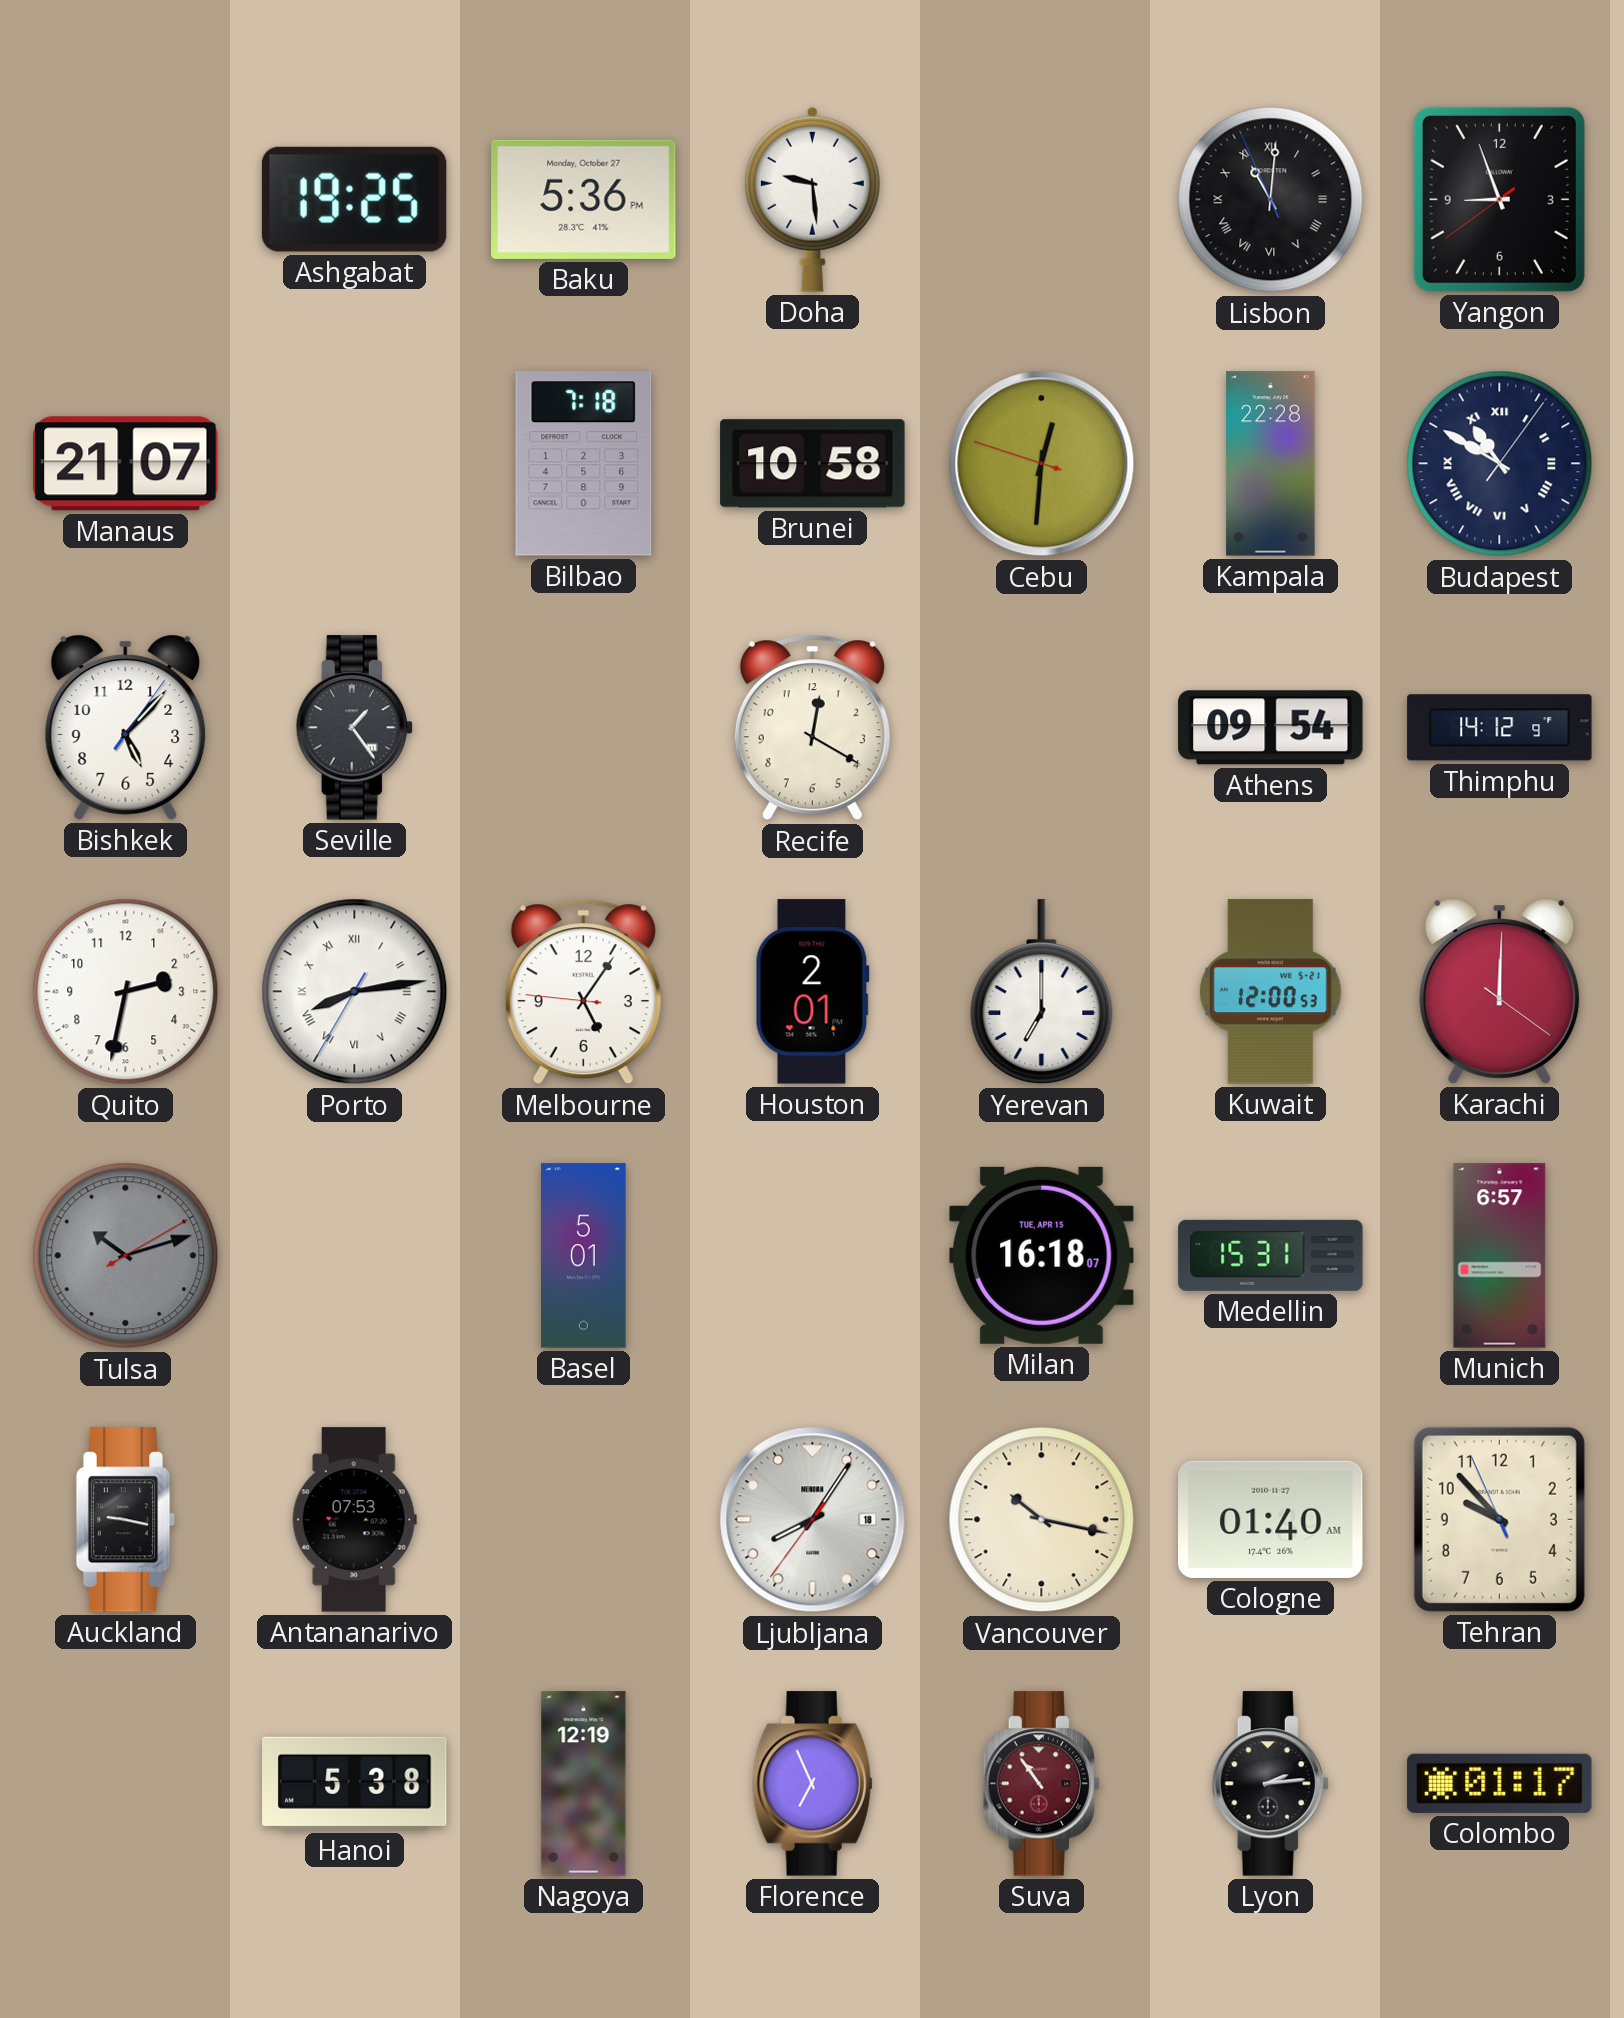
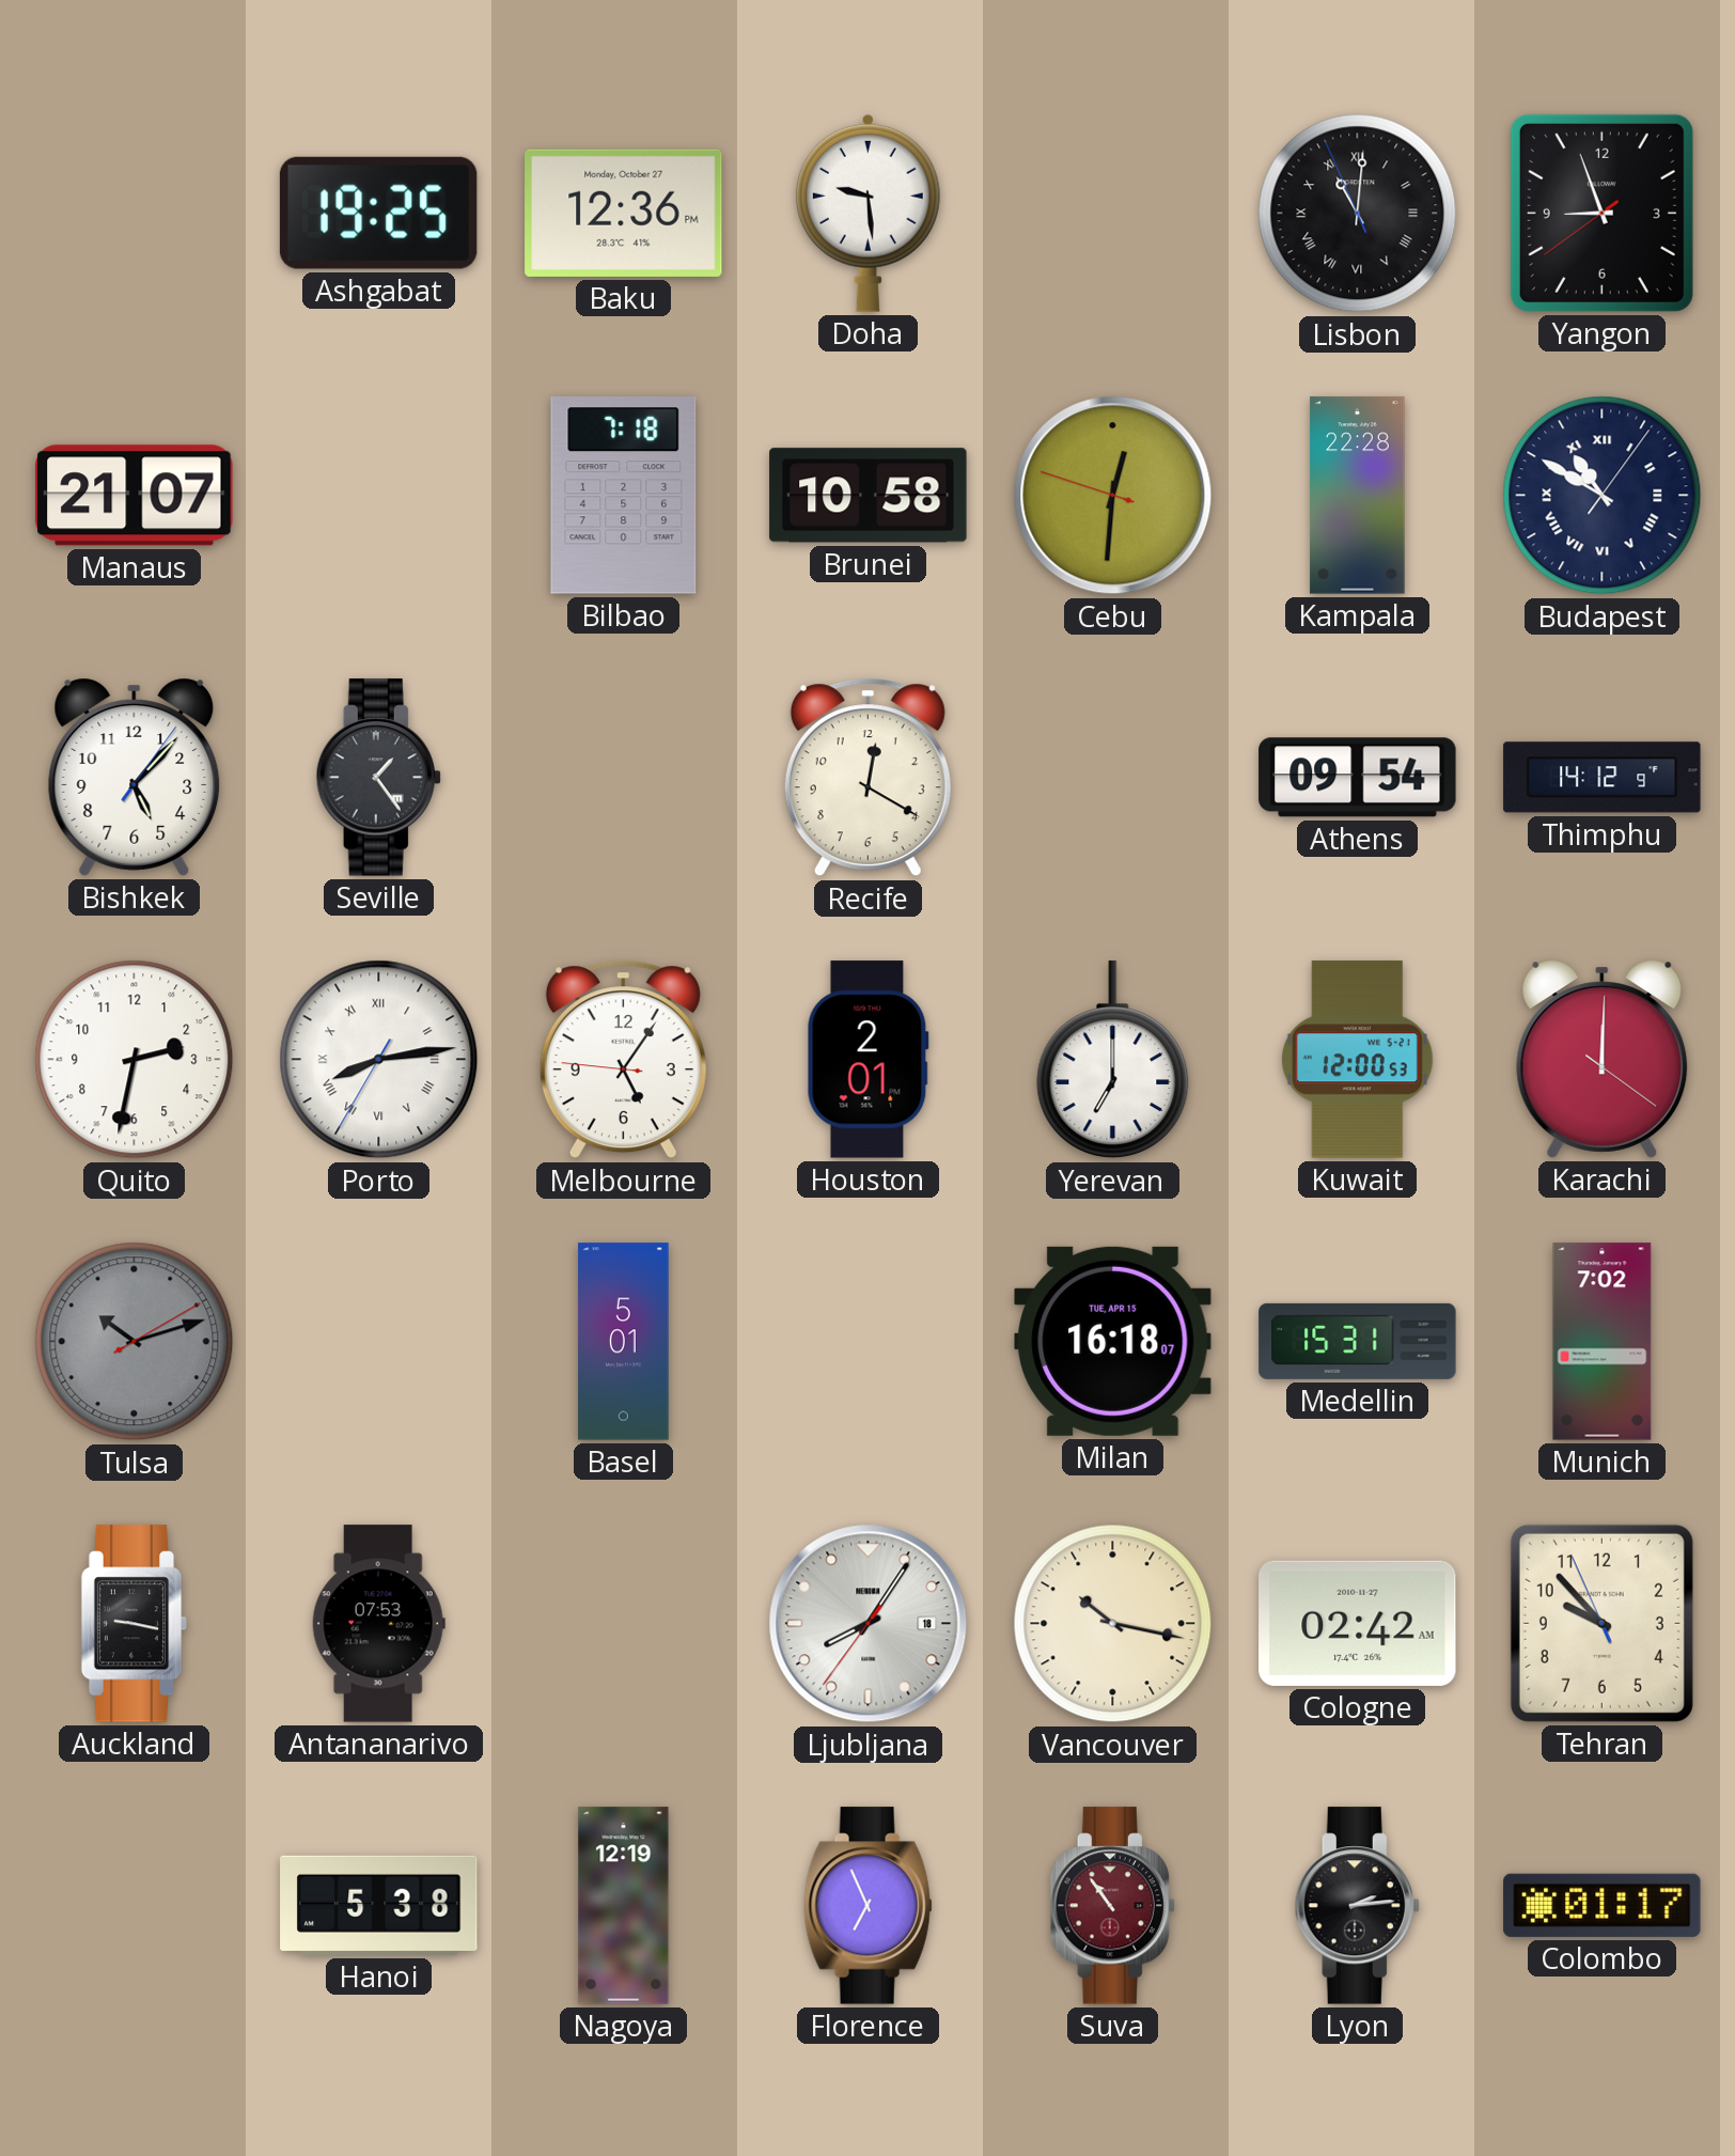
Baku: 5:36 -> 12:36
Munich: 6:57 -> 7:02
Cologne: 01:40 -> 02:42
